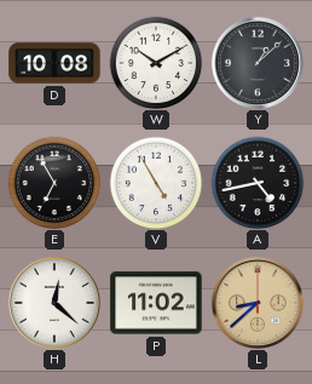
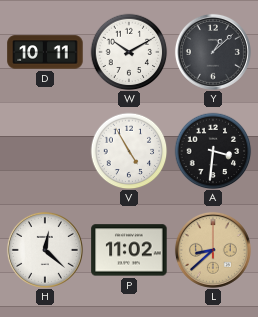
D: 10:08 -> 10:11
E: 6:55 -> none
A: 4:43 -> 3:31
